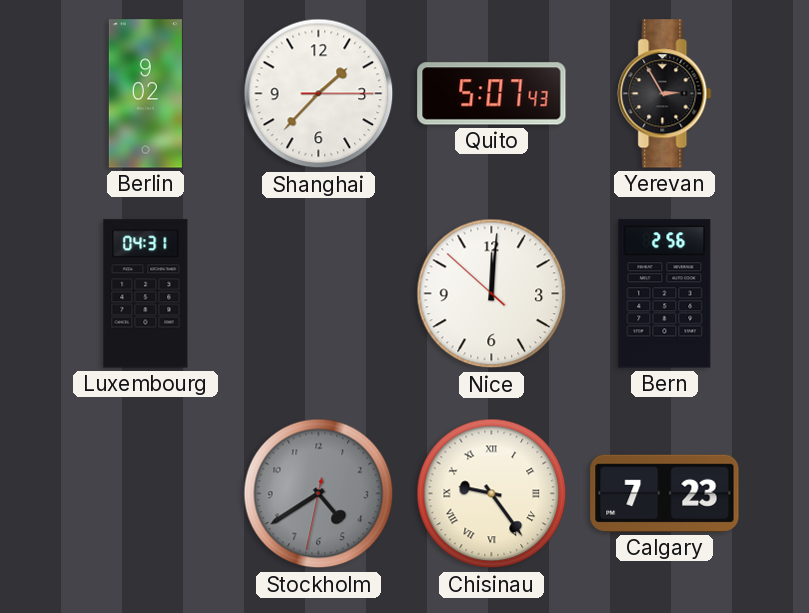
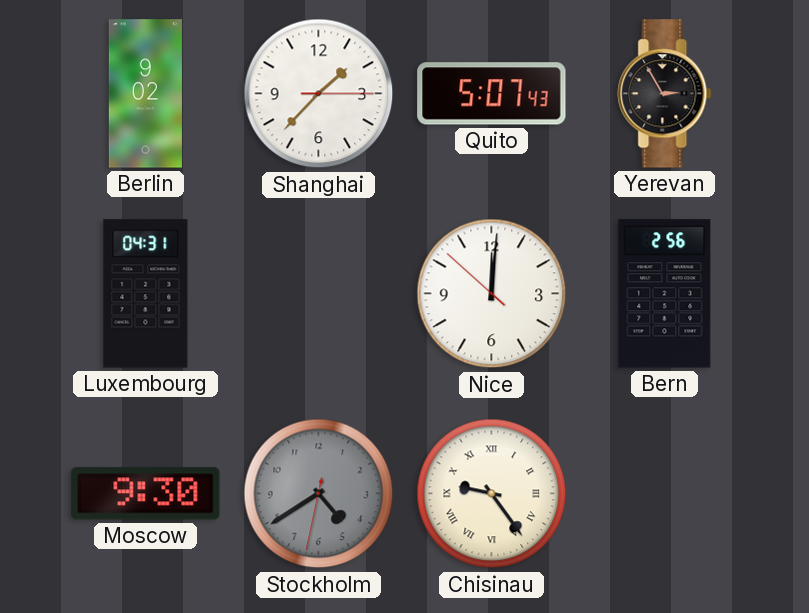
Moscow: none -> 9:30
Calgary: 7:23 -> none
